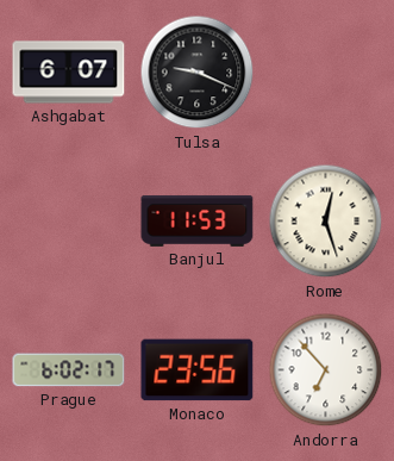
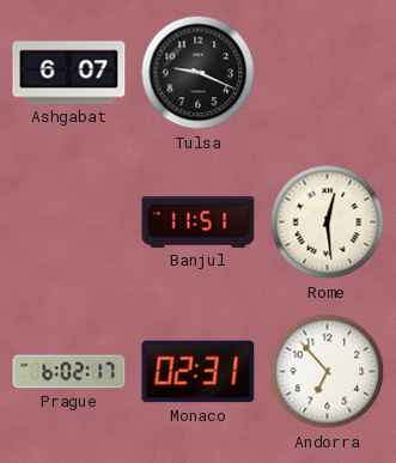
Banjul: 11:53 -> 11:51
Rome: 12:27 -> 12:29
Monaco: 23:56 -> 02:31
